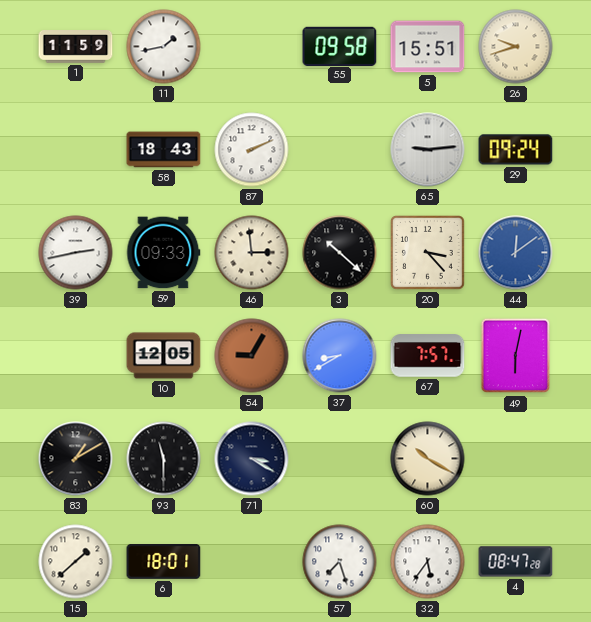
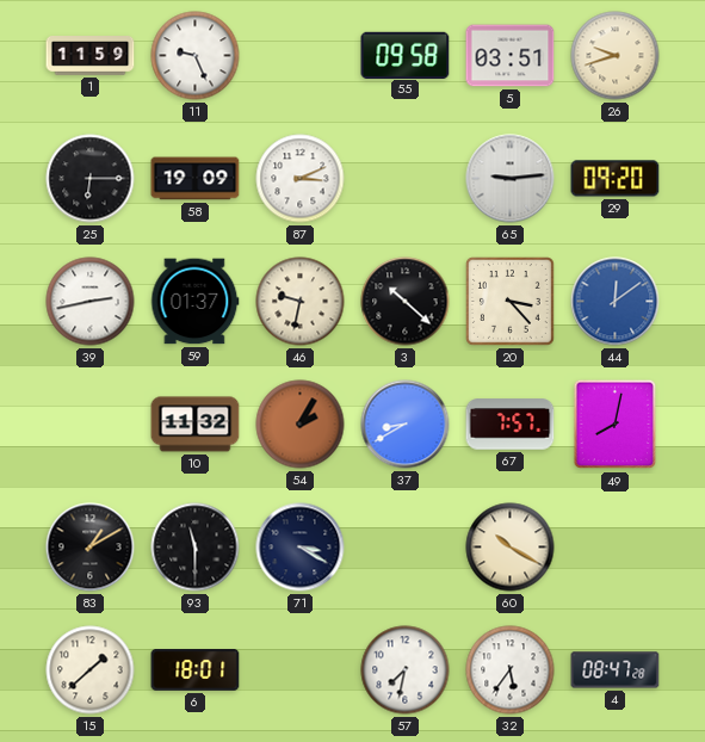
11: 1:43 -> 9:26
5: 15:51 -> 03:51
25: none -> 6:15
58: 18:43 -> 19:09
87: 2:11 -> 3:11
29: 09:24 -> 09:20
59: 09:33 -> 01:37
46: 2:59 -> 9:32
10: 12:05 -> 11:32
54: 9:05 -> 2:05
49: 6:02 -> 8:02
57: 7:27 -> 7:32
